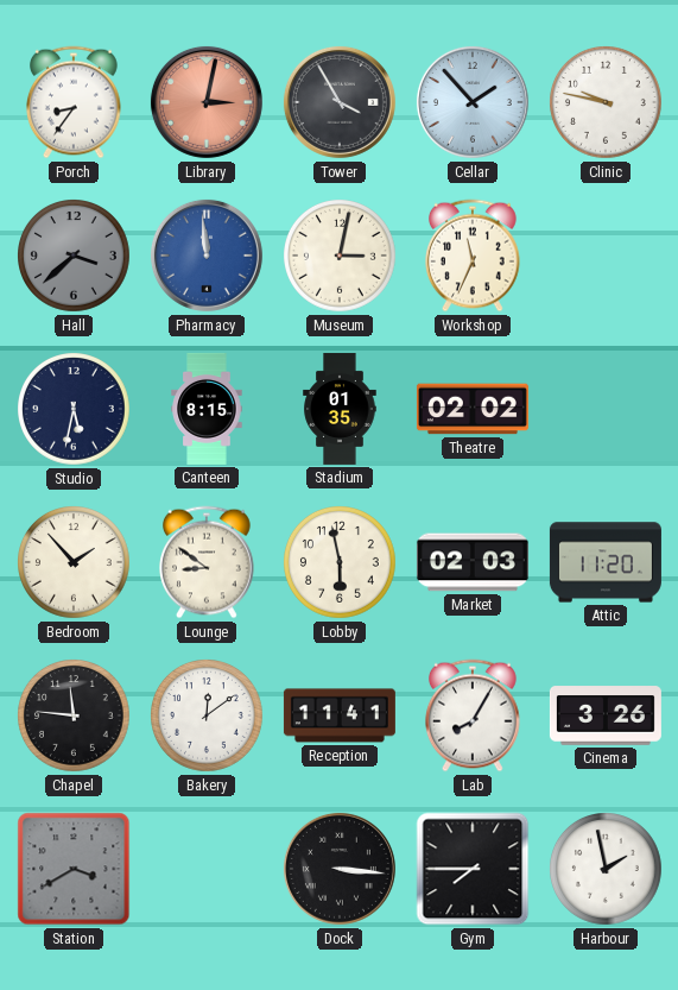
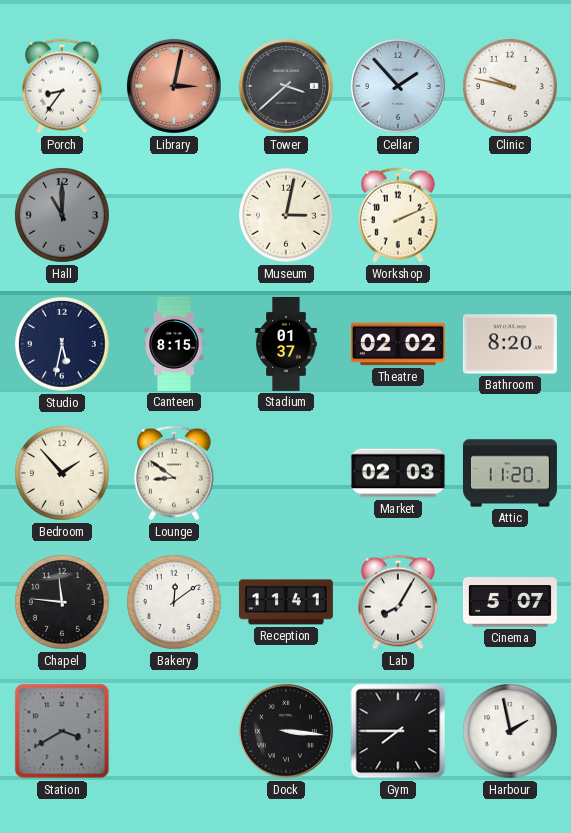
Tower: 3:55 -> 3:38
Hall: 3:38 -> 11:00
Pharmacy: 11:59 -> none
Workshop: 11:34 -> 2:11
Stadium: 01:35 -> 01:37
Bathroom: none -> 8:20
Lobby: 5:58 -> none
Cinema: 3:26 -> 5:07
